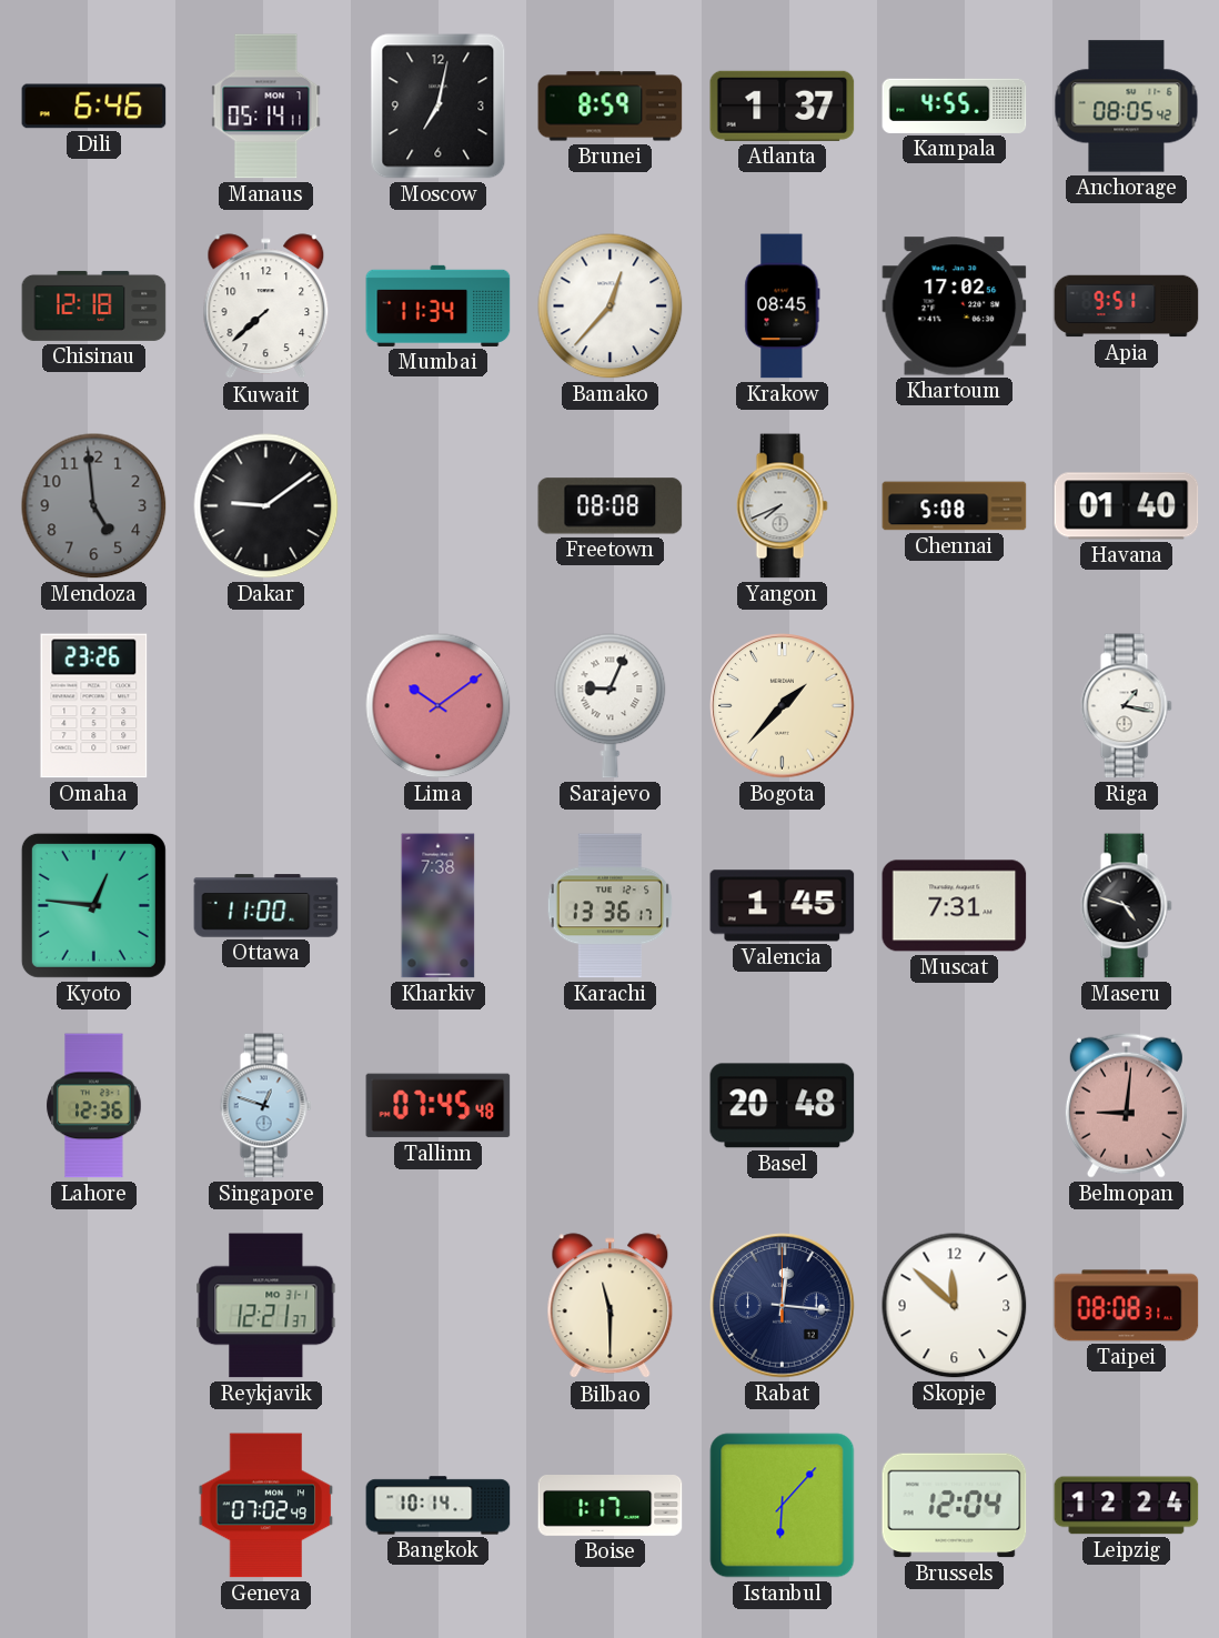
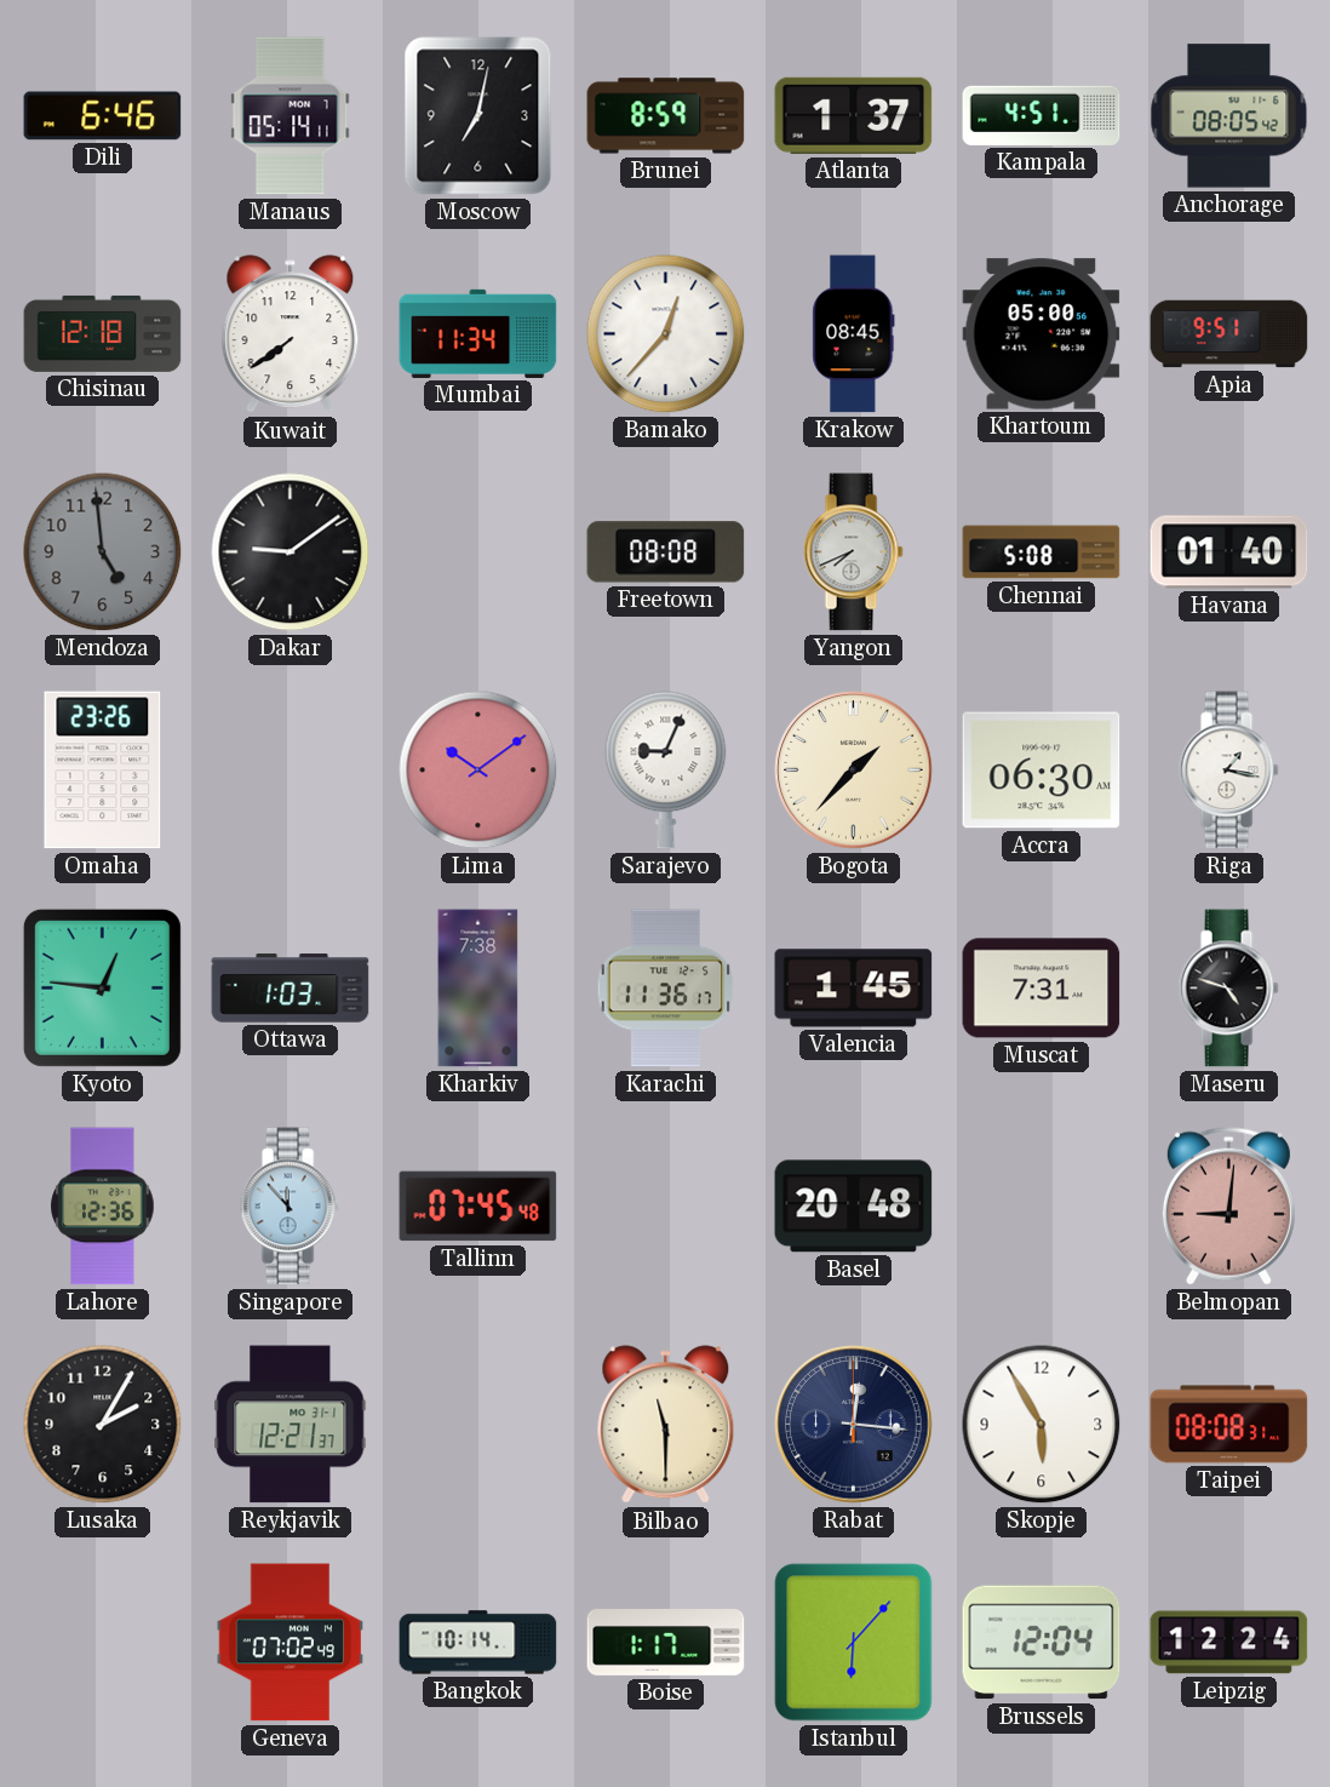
Kampala: 4:55 -> 4:51
Kuwait: 7:38 -> 7:39
Khartoum: 17:02 -> 05:00
Accra: none -> 06:30
Ottawa: 11:00 -> 1:03
Karachi: 13:36 -> 11:36
Singapore: 12:48 -> 11:53
Lusaka: none -> 2:05
Skopje: 11:52 -> 5:55
